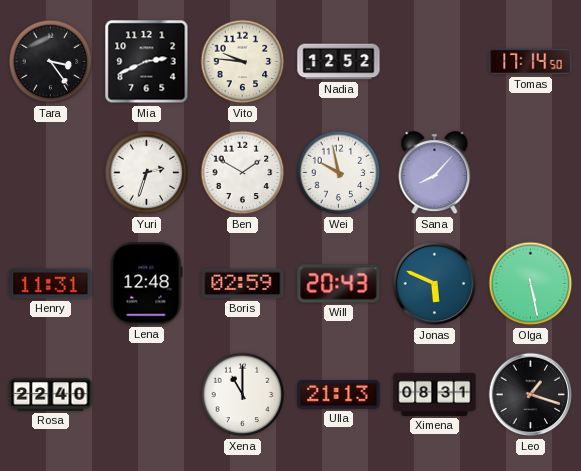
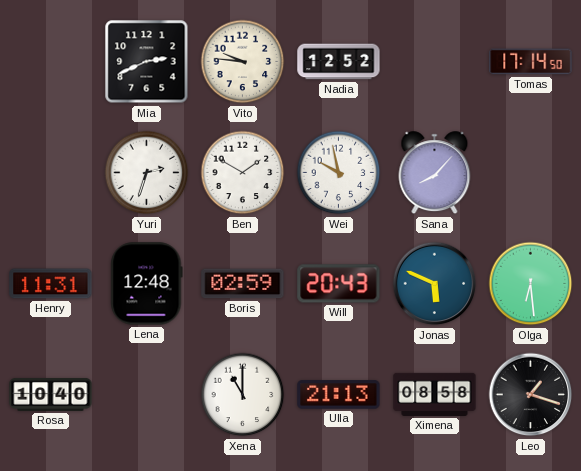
Tara: 3:24 -> none
Olga: 5:28 -> 6:29
Rosa: 22:40 -> 10:40
Ximena: 08:31 -> 08:58
